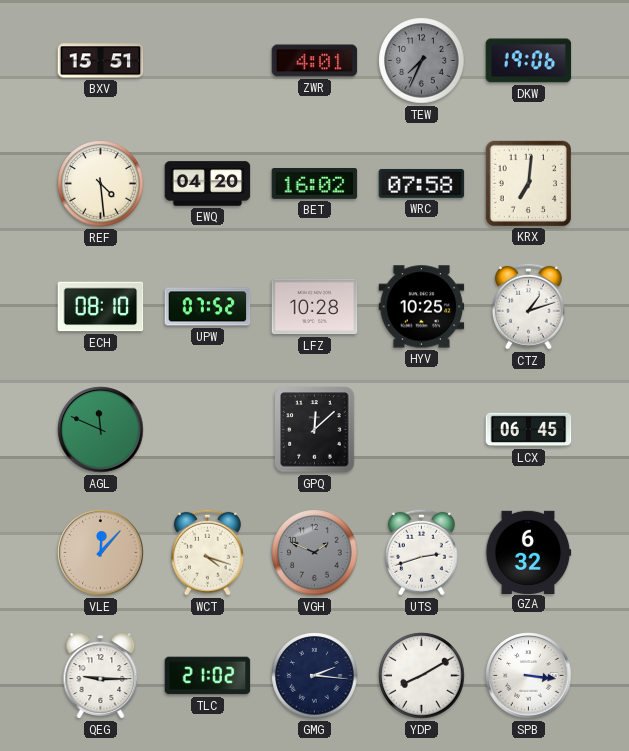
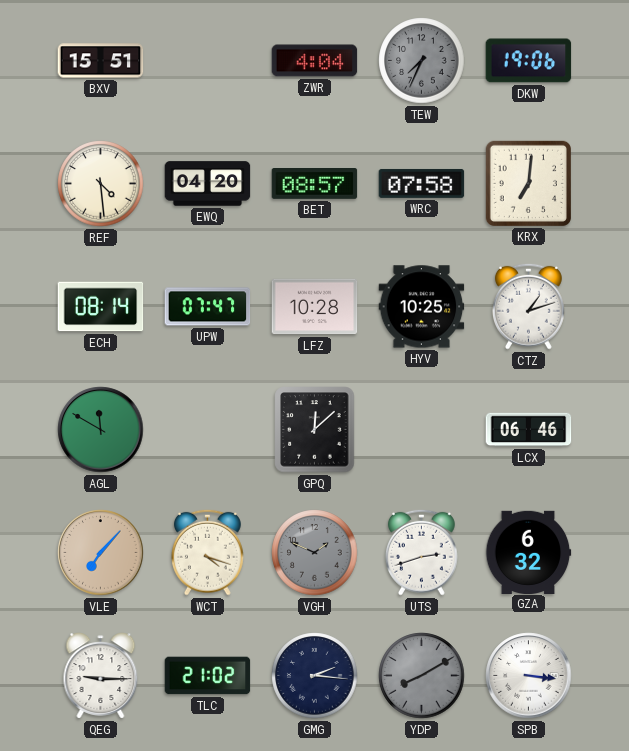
ZWR: 4:01 -> 4:04
BET: 16:02 -> 08:57
ECH: 08:10 -> 08:14
UPW: 07:52 -> 07:47
AGL: 11:49 -> 11:50
LCX: 06:45 -> 06:46
VLE: 12:07 -> 7:07
YDP dial: white -> grey
